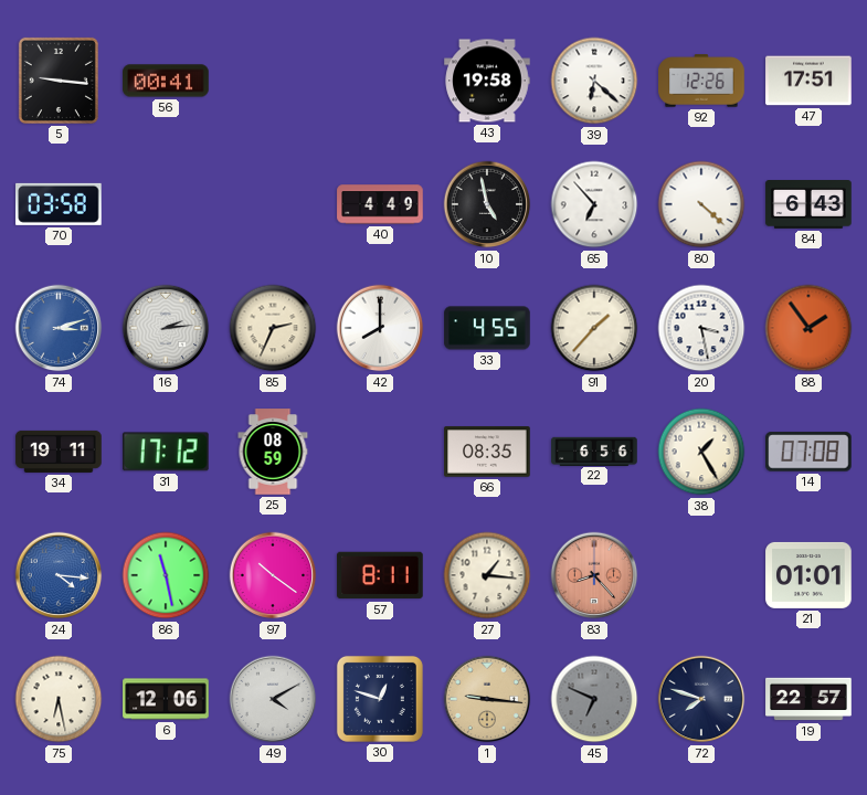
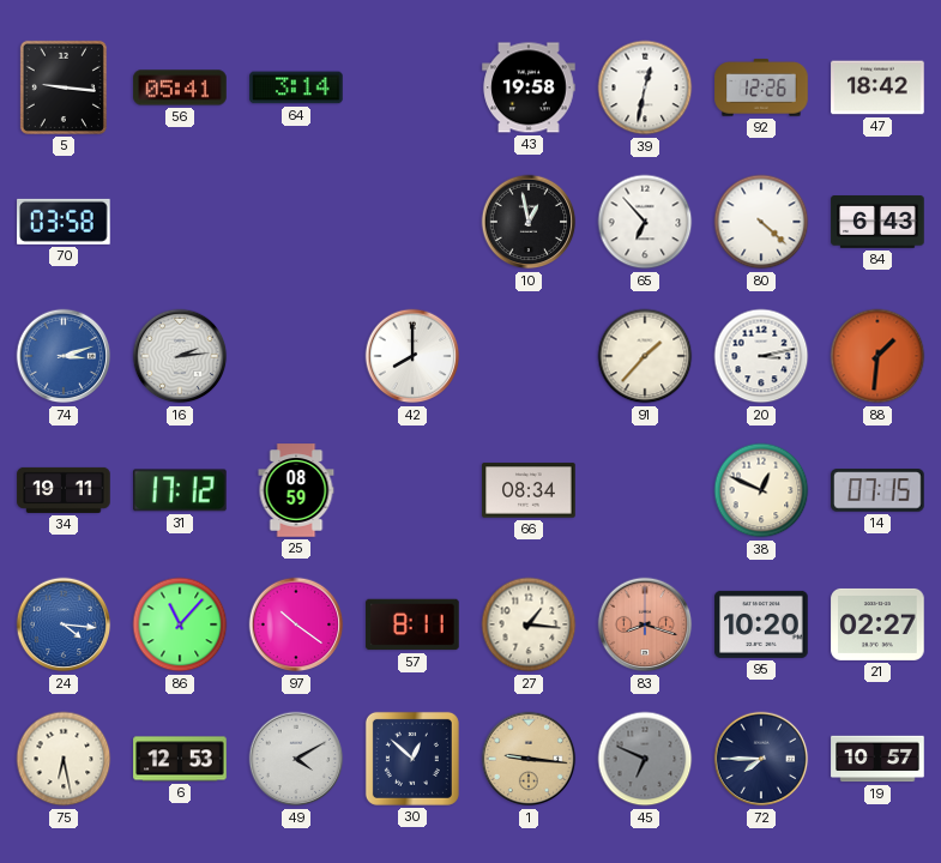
56: 00:41 -> 05:41
64: none -> 3:14
39: 6:22 -> 12:32
47: 17:51 -> 18:42
40: 4:49 -> none
10: 4:58 -> 12:58
85: 2:34 -> none
33: 4:55 -> none
20: 3:28 -> 3:13
88: 1:54 -> 1:31
66: 08:35 -> 08:34
22: 6:56 -> none
38: 1:25 -> 12:49
14: 07:08 -> 07:15
86: 11:28 -> 11:07
83: 8:23 -> 8:18
95: none -> 10:20
21: 01:01 -> 02:27
6: 12:06 -> 12:53
30: 12:48 -> 12:52
72: 7:48 -> 7:45
19: 22:57 -> 10:57
